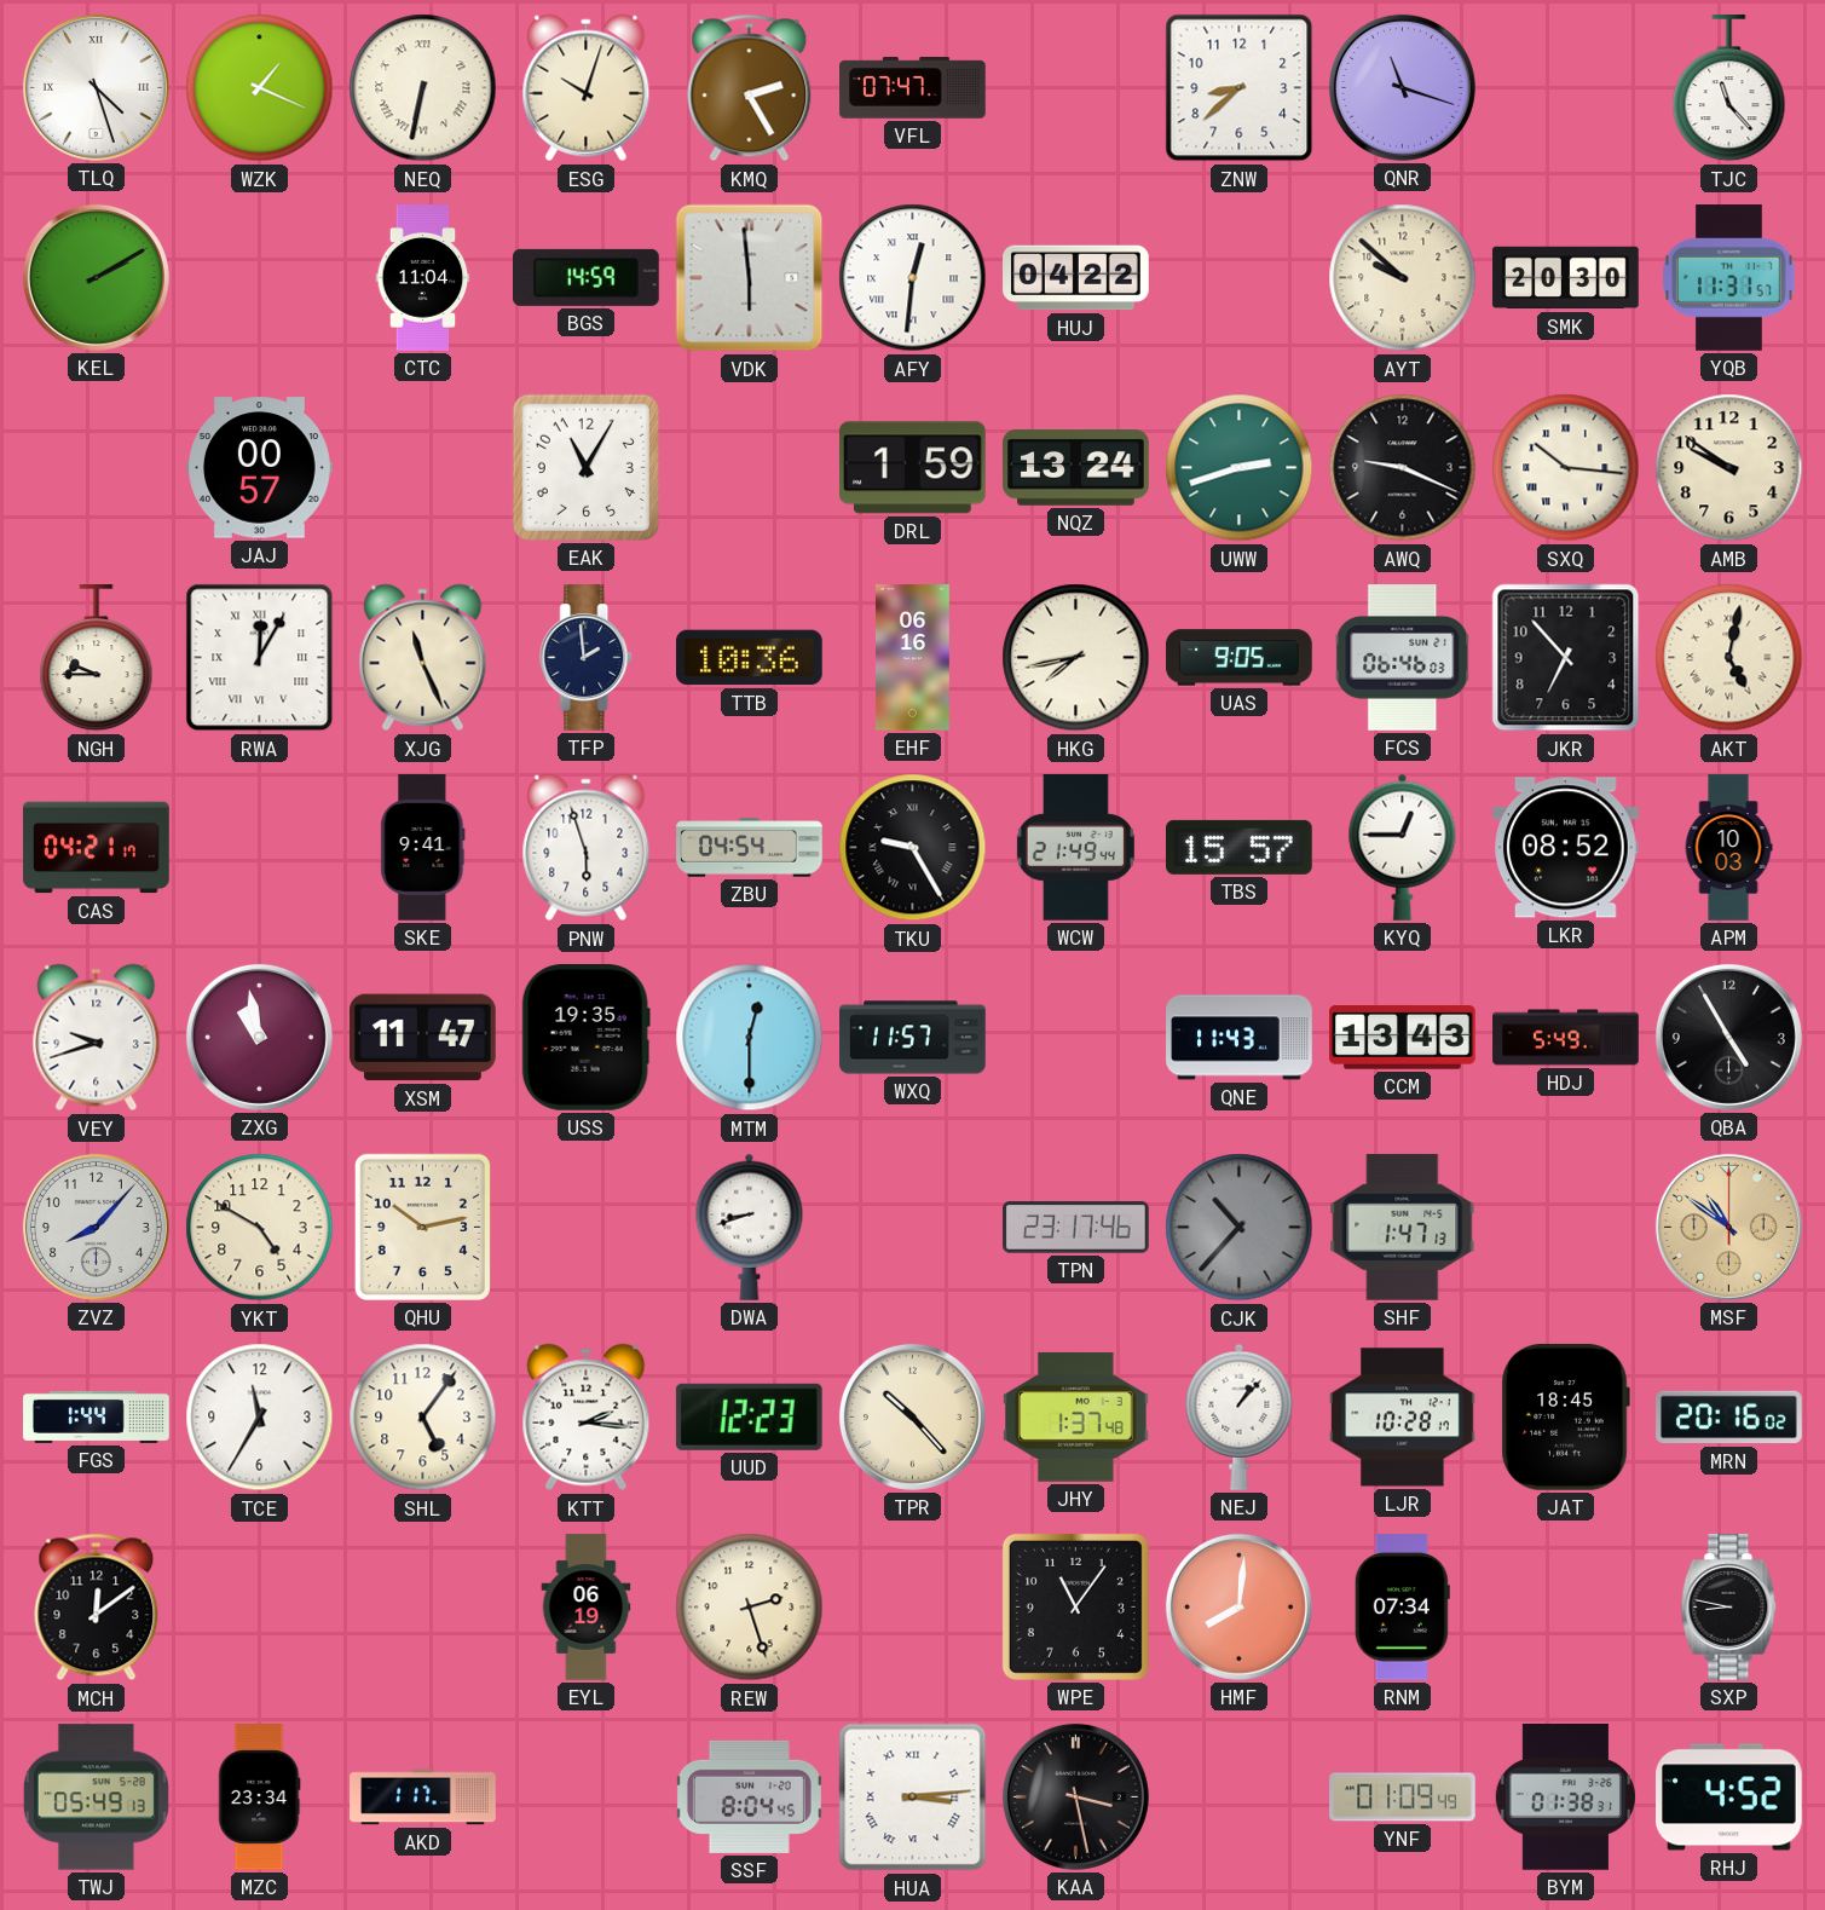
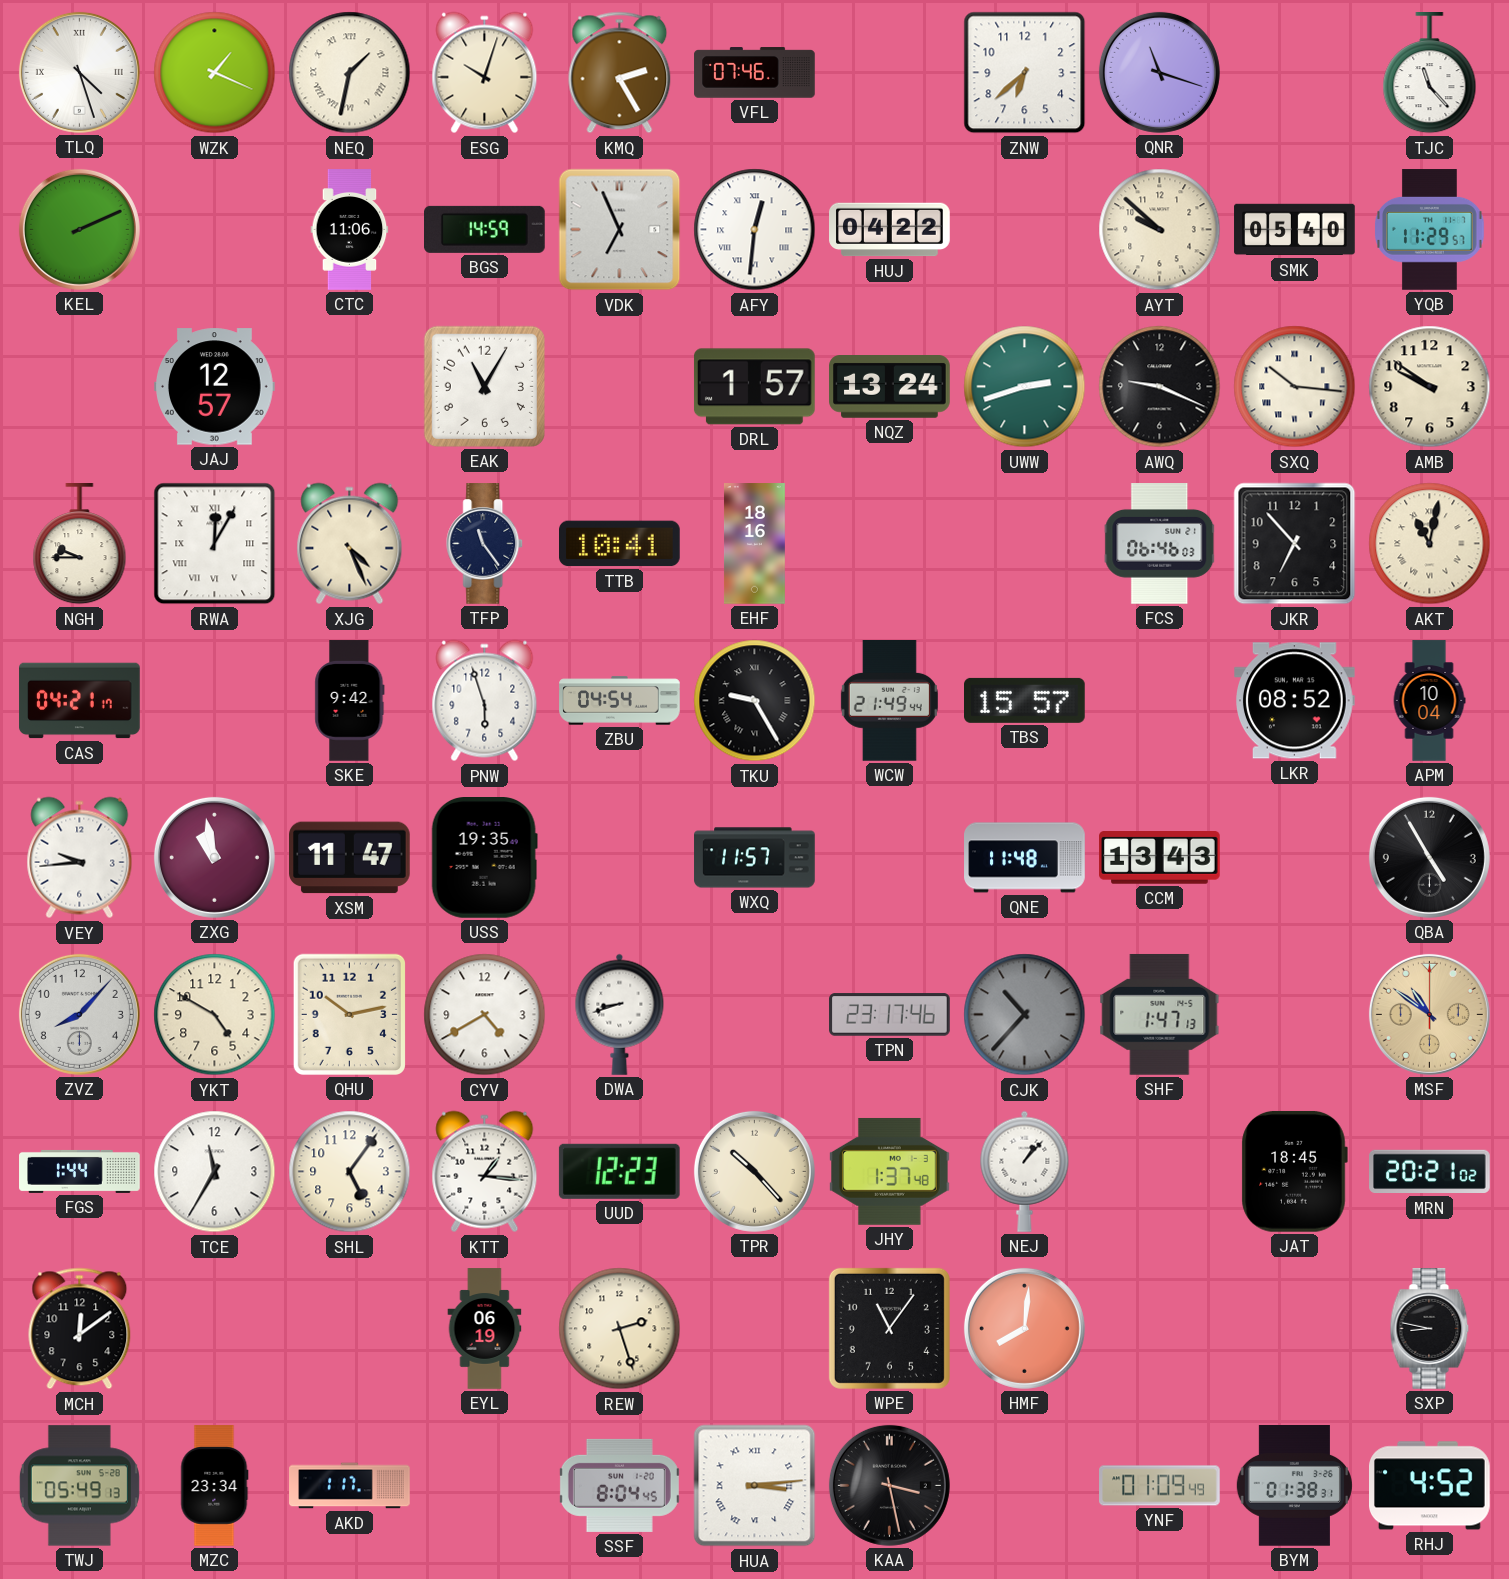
NEQ: 6:32 -> 1:32
VFL: 07:47 -> 07:46
ZNW: 8:38 -> 6:38
KEL: 2:10 -> 2:11
CTC: 11:04 -> 11:06
VDK: 5:59 -> 6:56
SMK: 20:30 -> 05:40
YQB: 11:31 -> 11:29
JAJ: 00:57 -> 12:57
DRL: 1:59 -> 1:57
XJG: 11:26 -> 4:26
TFP: 1:59 -> 11:24
TTB: 10:36 -> 10:41
EHF: 06:16 -> 18:16
HKG: 7:43 -> none
UAS: 9:05 -> none
AKT: 5:02 -> 11:02
SKE: 9:41 -> 9:42
KYQ: 12:45 -> none
APM: 10:03 -> 10:04
VEY: 9:42 -> 9:44
MTM: 12:30 -> none
QNE: 11:43 -> 11:48
HDJ: 5:49 -> none
CYV: none -> 4:40
KTT: 2:16 -> 1:16
LJR: 10:28 -> none
MRN: 20:16 -> 20:21
RNM: 07:34 -> none
